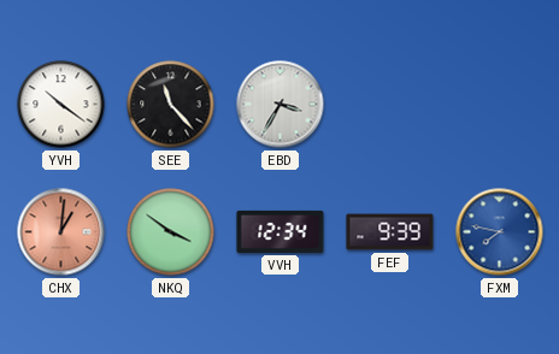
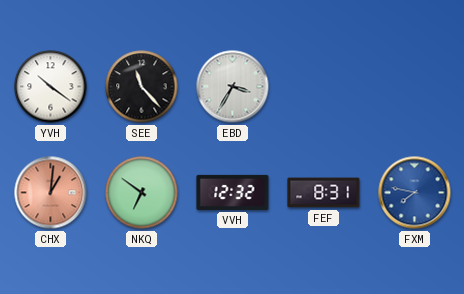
NKQ: 3:51 -> 6:51
VVH: 12:34 -> 12:32
FEF: 9:39 -> 8:31
